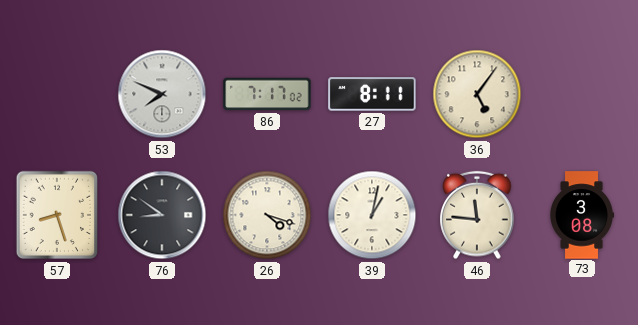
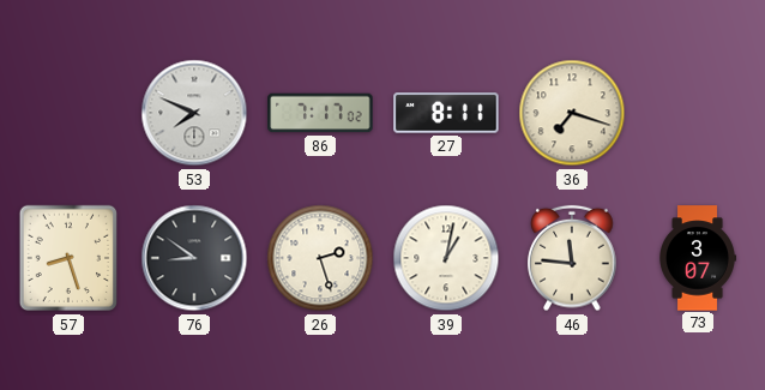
36: 5:06 -> 7:18
26: 4:18 -> 2:27
73: 3:08 -> 3:07
